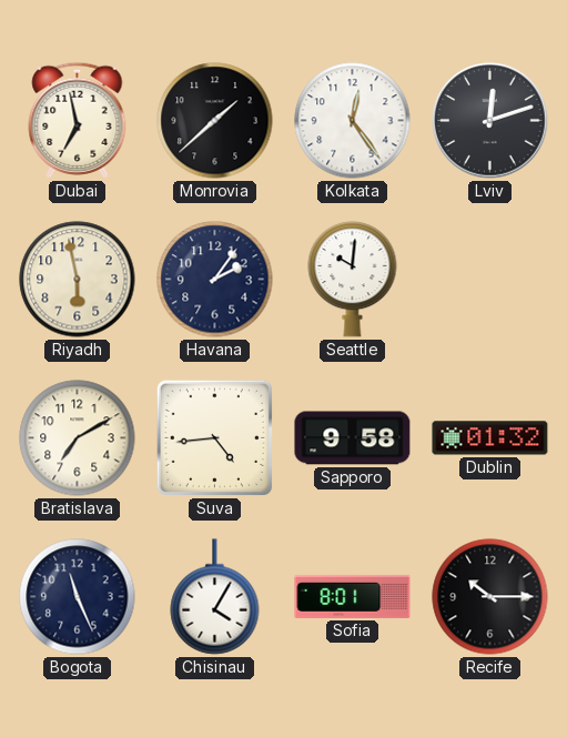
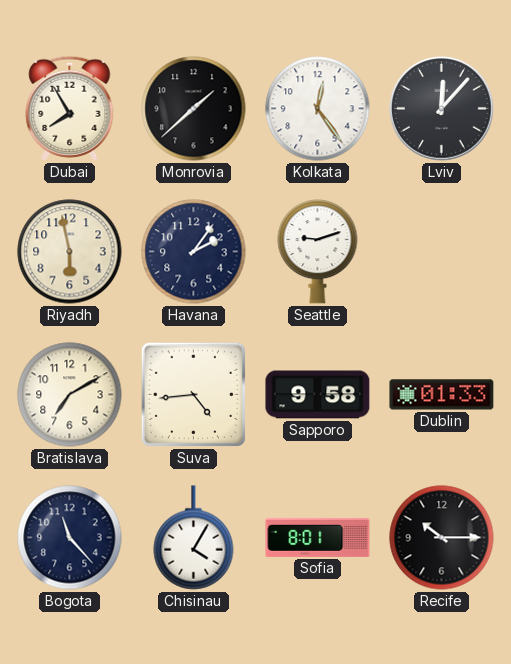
Dubai: 6:58 -> 7:55
Lviv: 12:12 -> 12:07
Seattle: 10:01 -> 9:12
Dublin: 01:32 -> 01:33
Bogota: 11:26 -> 11:23
